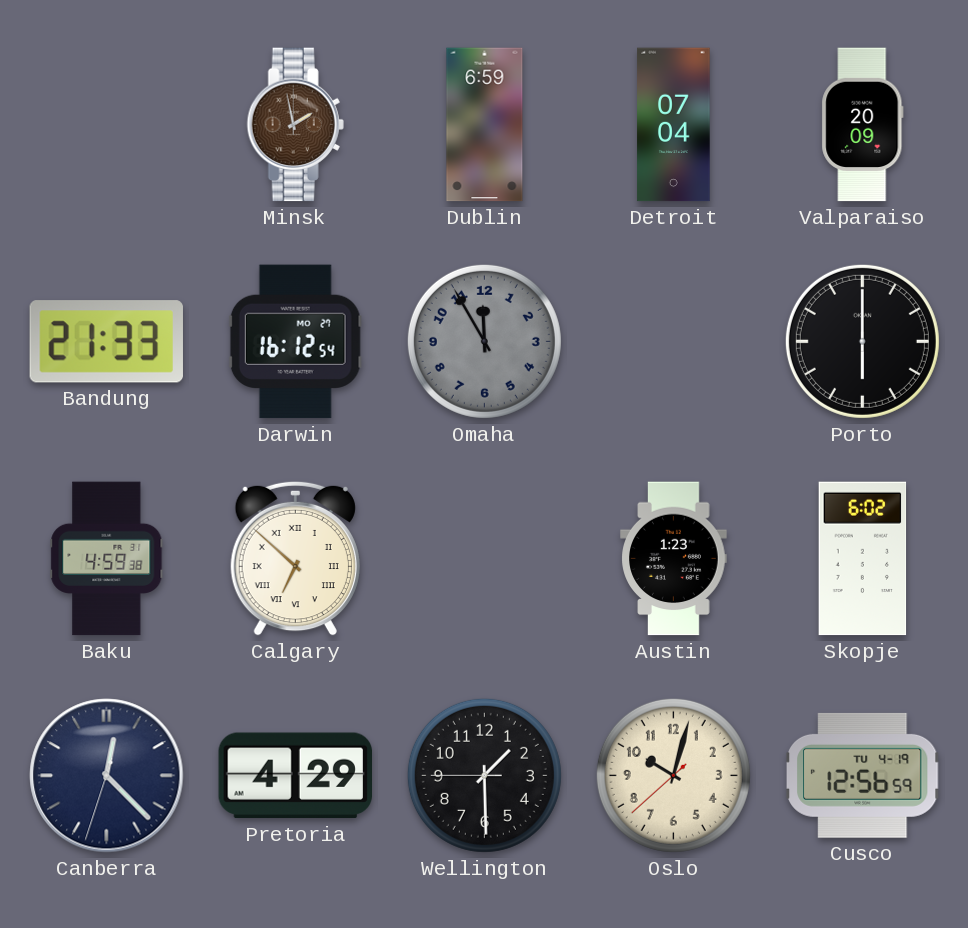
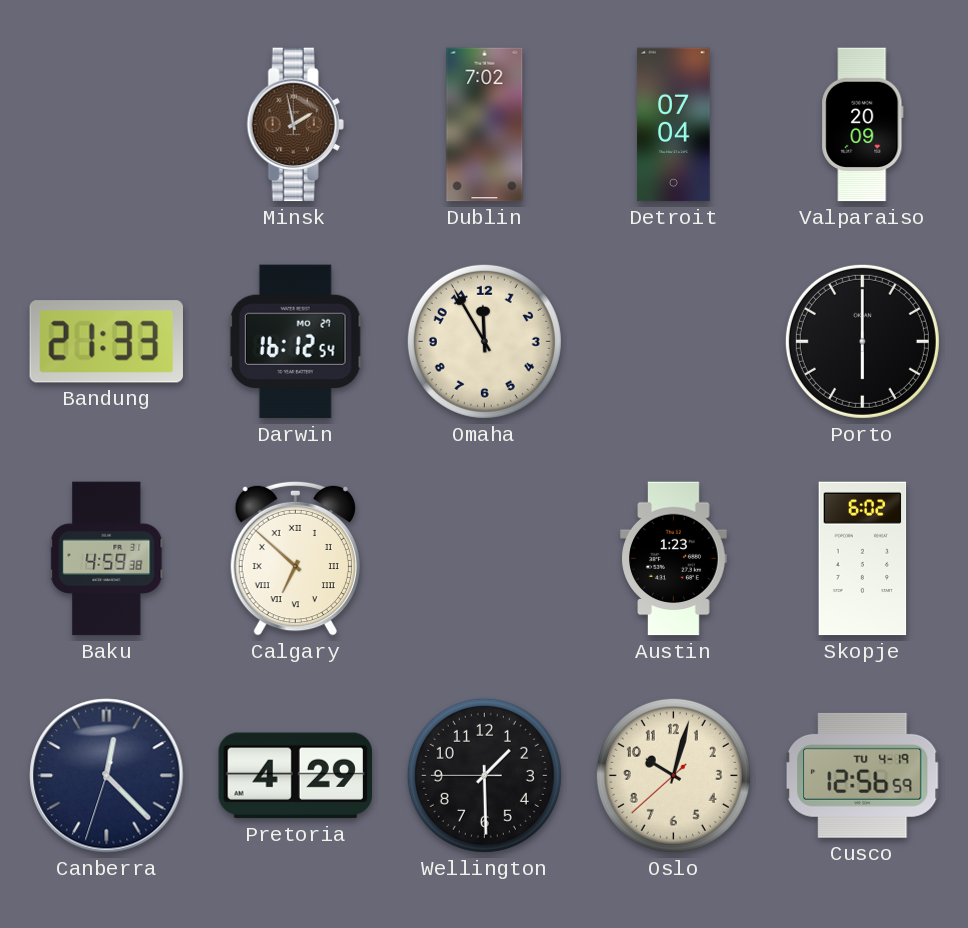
Dublin: 6:59 -> 7:02
Omaha dial: grey -> cream
